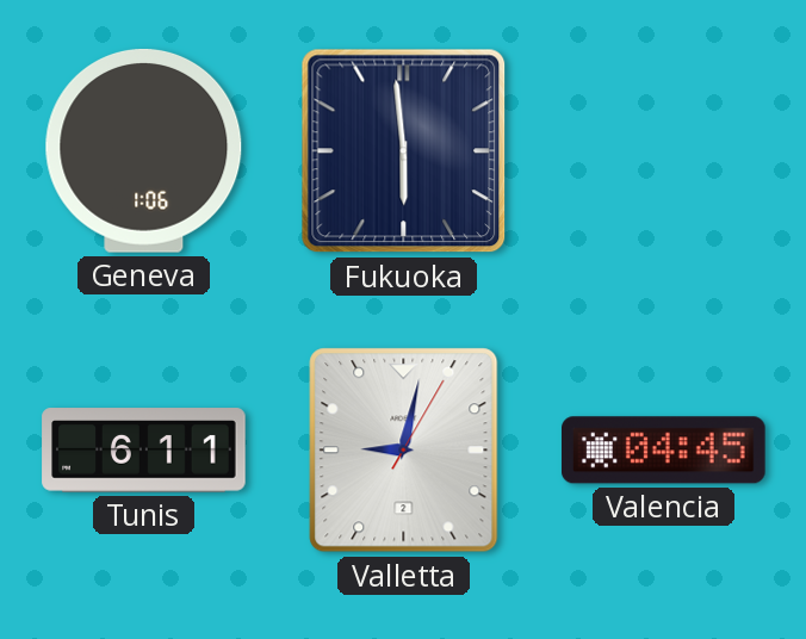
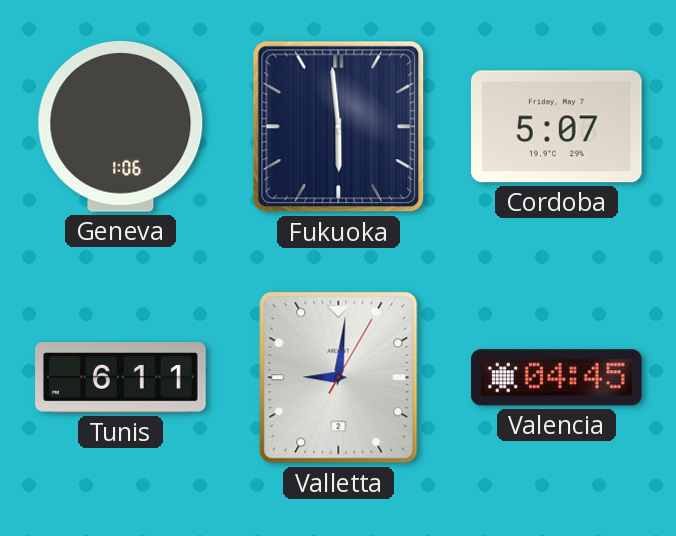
Cordoba: none -> 5:07
Valletta: 9:02 -> 9:01
